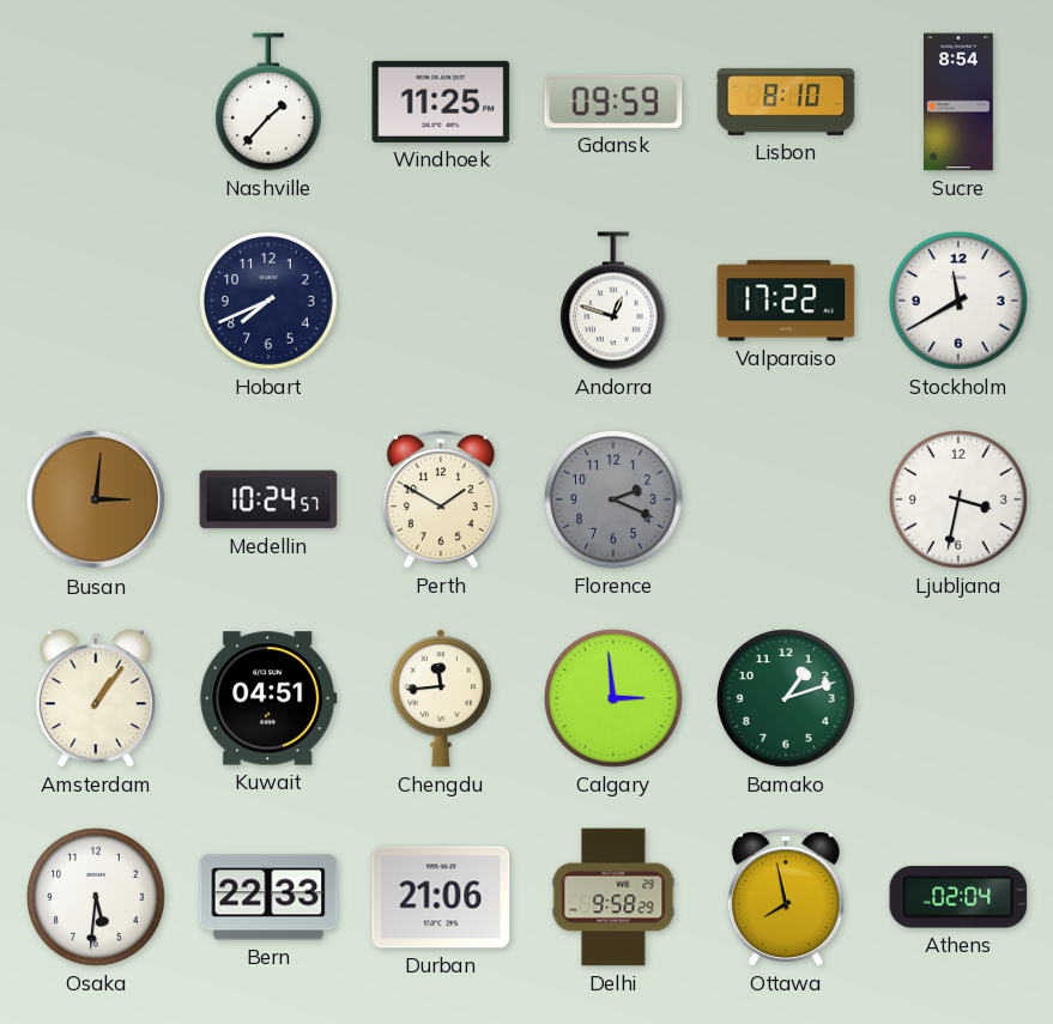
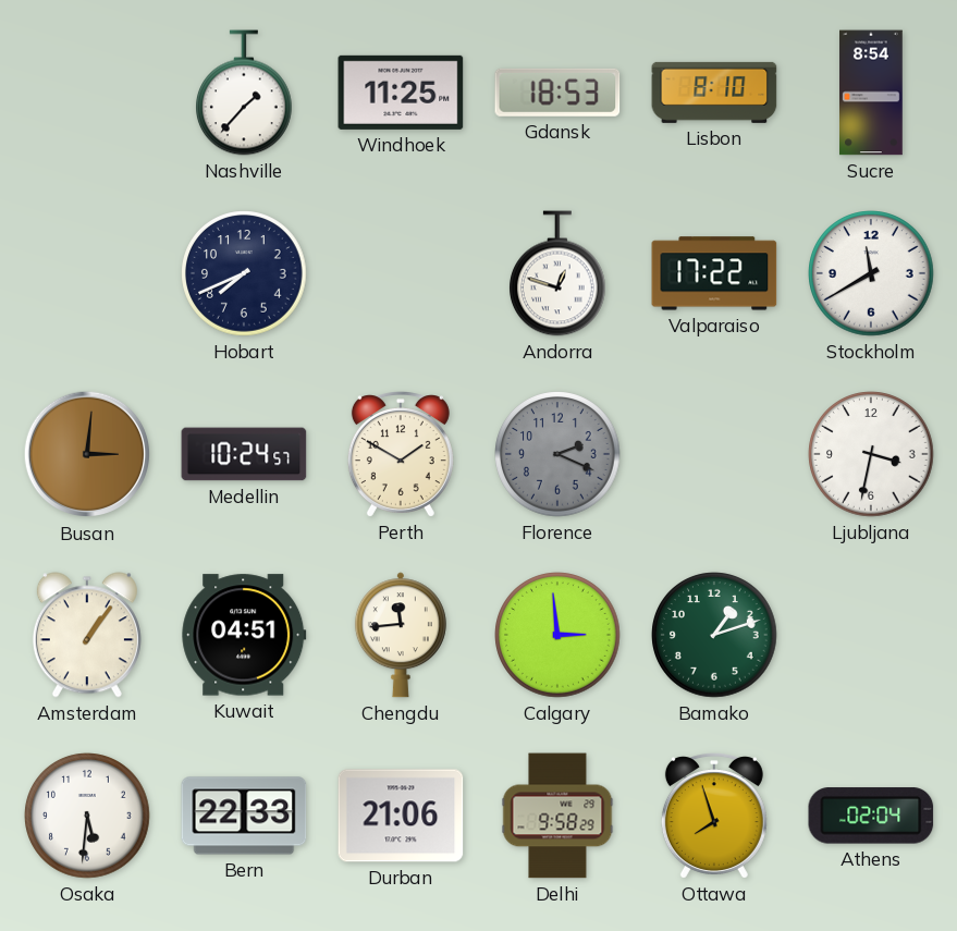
Gdansk: 09:59 -> 18:53
Ottawa: 7:58 -> 7:57
